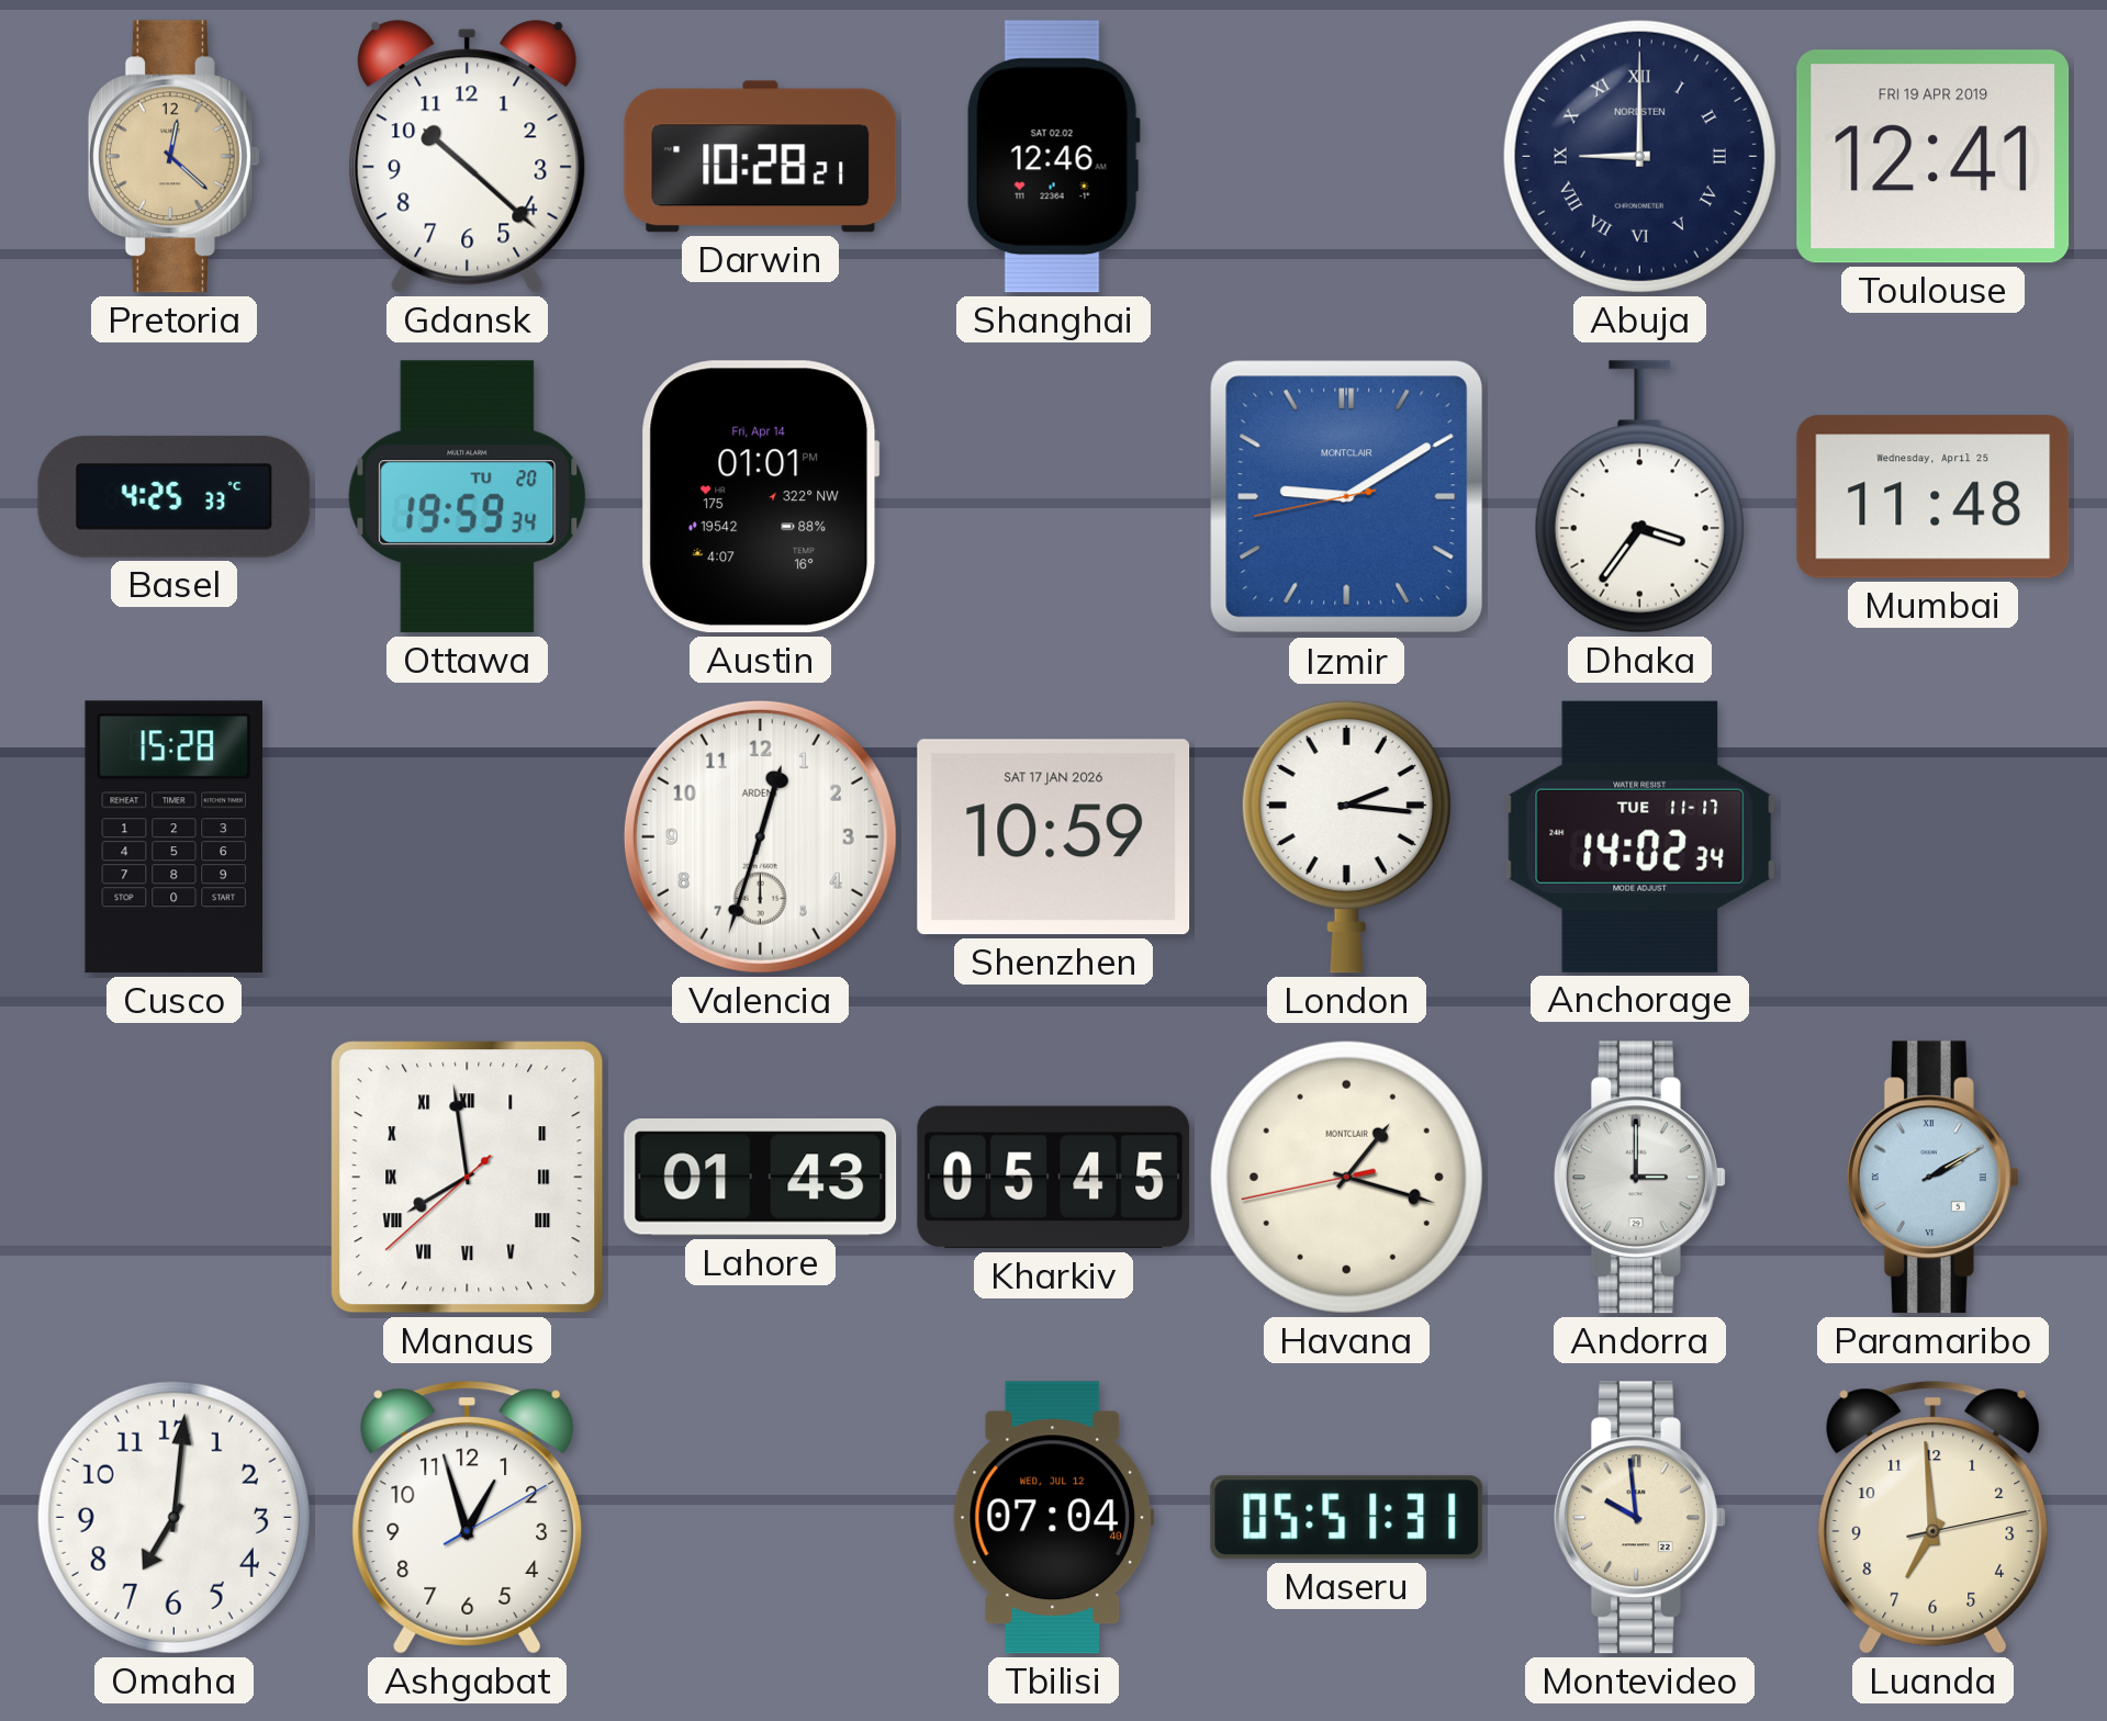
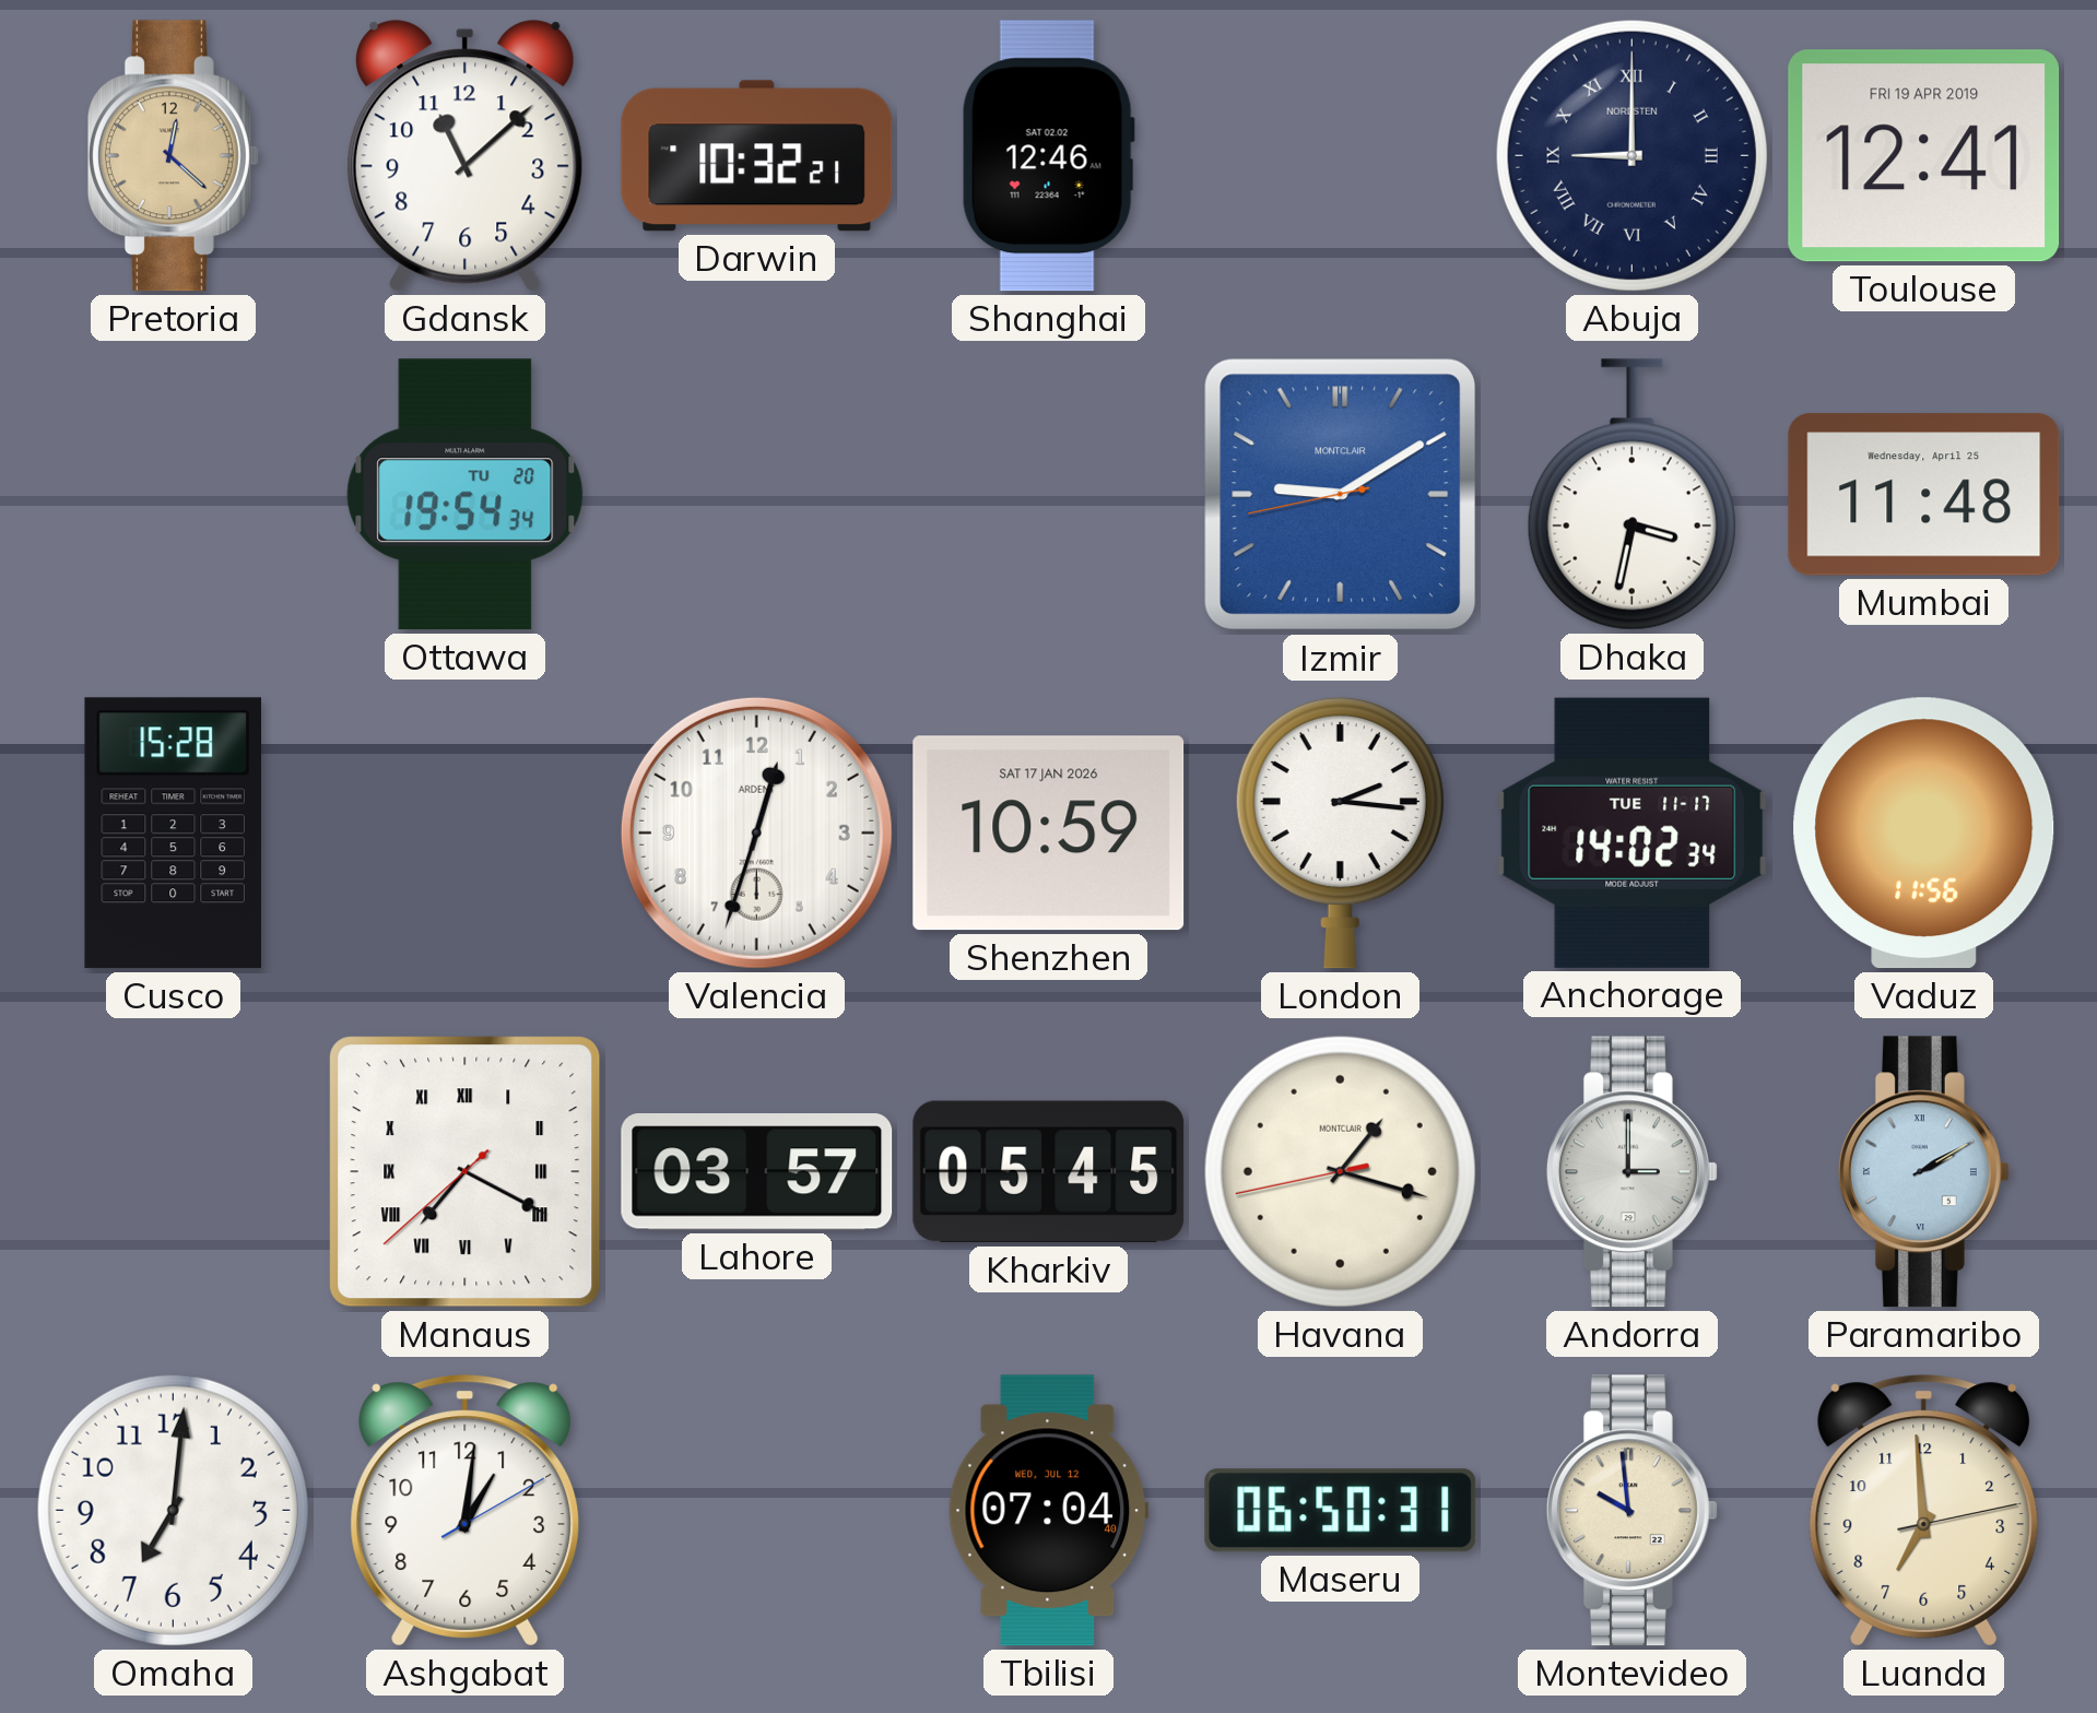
Gdansk: 10:22 -> 11:08
Darwin: 10:28 -> 10:32
Basel: 4:25 -> none
Ottawa: 19:59 -> 19:54
Austin: 01:01 -> none
Dhaka: 3:36 -> 3:32
Vaduz: none -> 11:56
Manaus: 7:58 -> 7:19
Lahore: 01:43 -> 03:57
Ashgabat: 12:57 -> 1:01
Maseru: 05:51 -> 06:50
